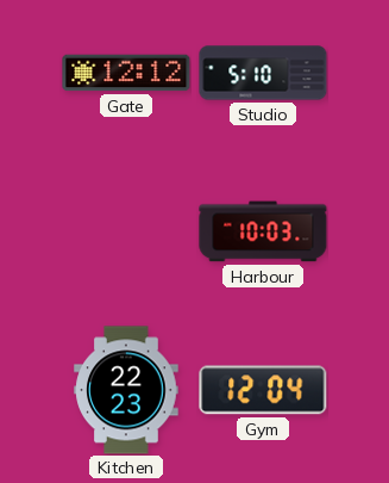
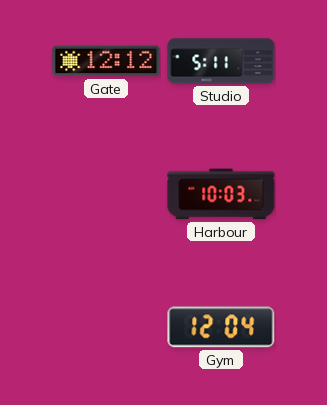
Studio: 5:10 -> 5:11
Kitchen: 22:23 -> none
